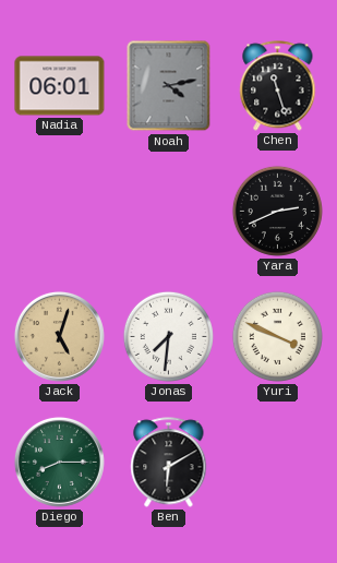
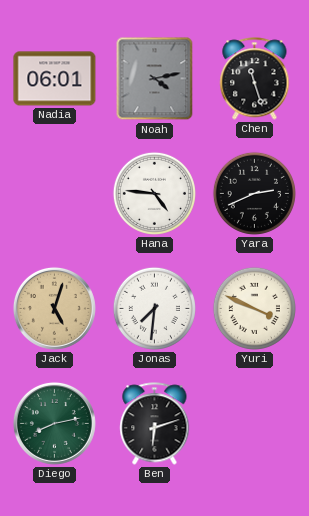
Hana: none -> 4:46
Diego: 8:15 -> 8:13
Ben: 6:10 -> 6:12
